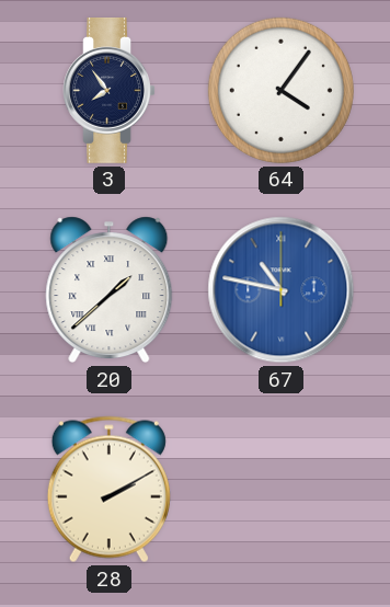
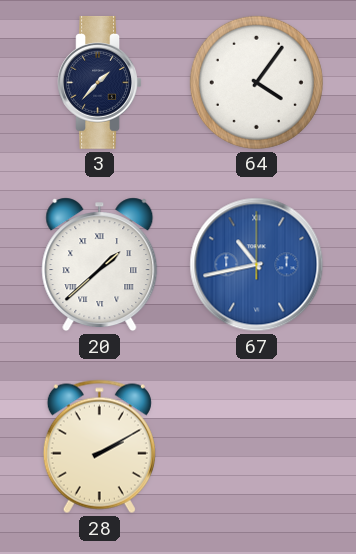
3: 7:54 -> 1:37
67: 10:47 -> 10:43
